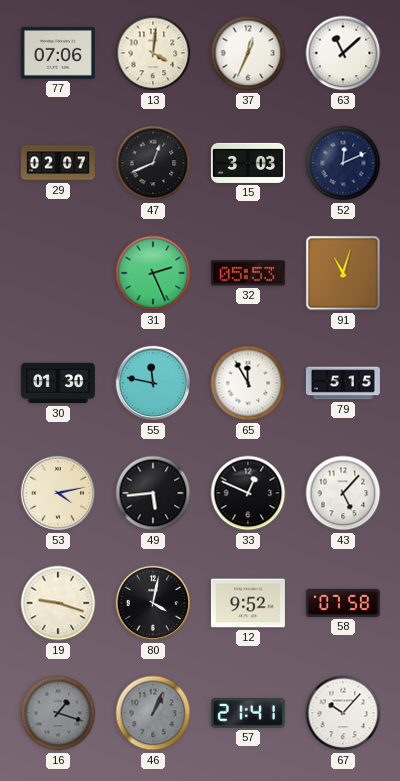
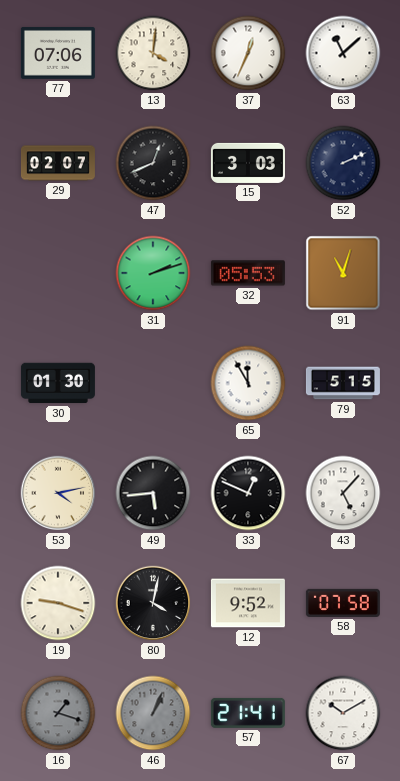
52: 12:11 -> 2:11
31: 2:26 -> 2:12
55: 11:47 -> none
67: 10:07 -> 10:10
